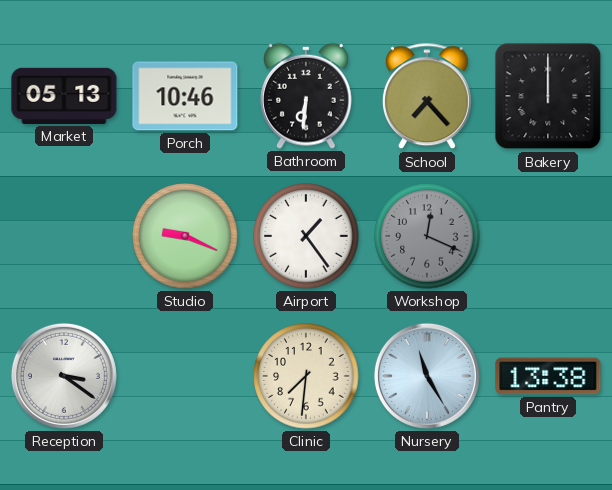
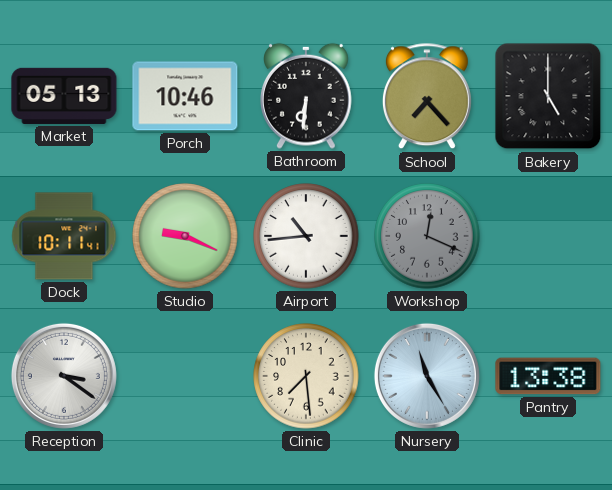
Bakery: 12:00 -> 5:00
Dock: none -> 10:11
Airport: 1:24 -> 10:44
Clinic: 7:31 -> 7:29
